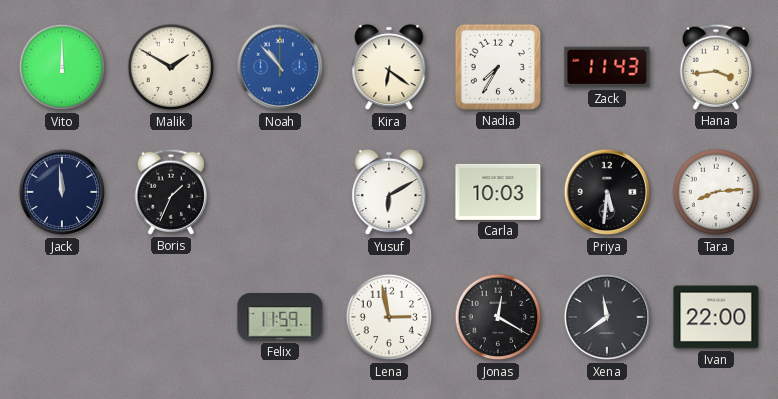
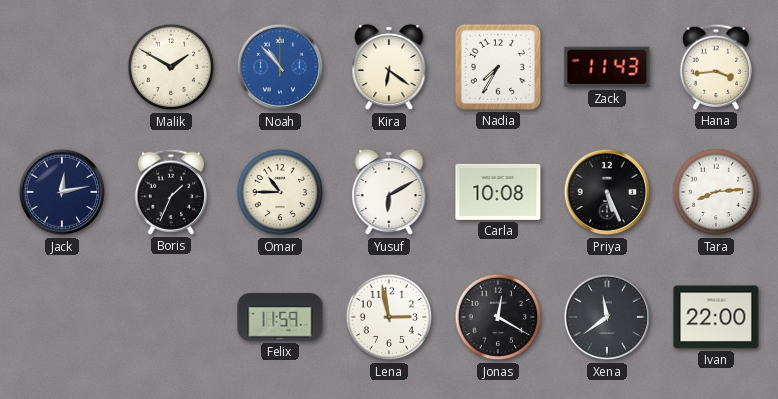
Vito: 12:00 -> none
Jack: 11:59 -> 12:13
Omar: none -> 10:45
Carla: 10:03 -> 10:08
Priya: 5:31 -> 5:26
